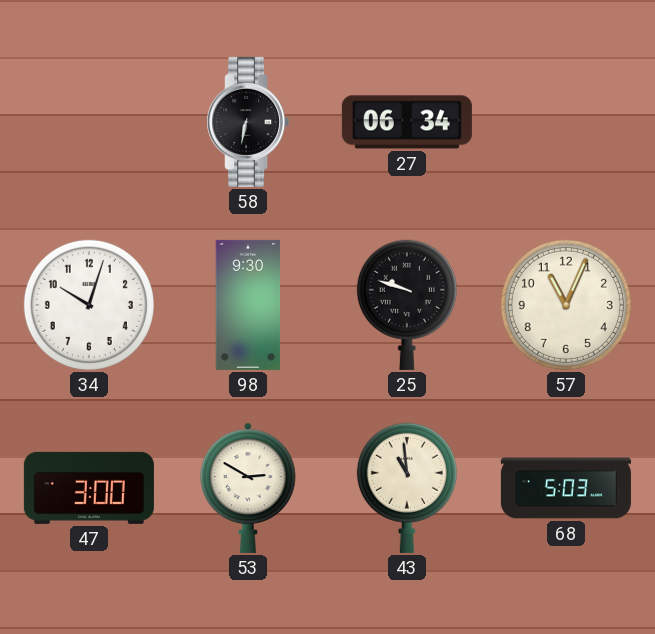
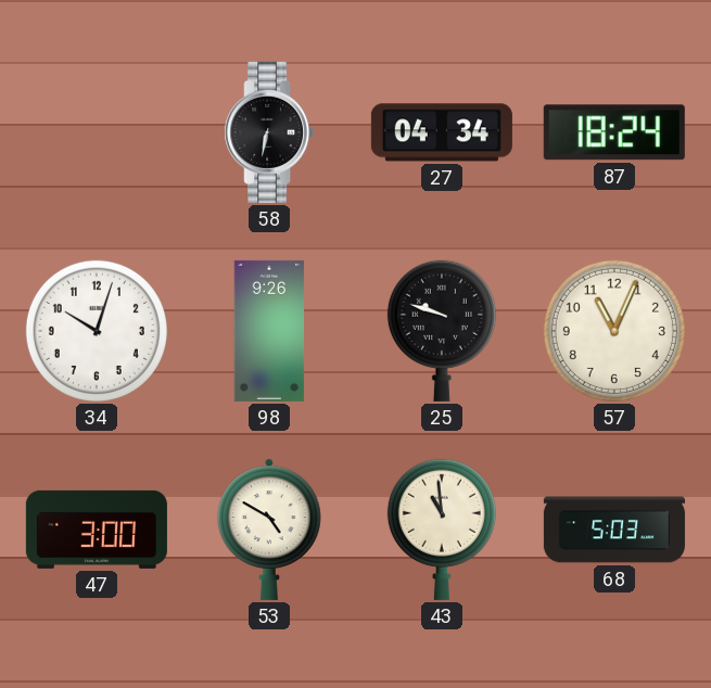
27: 06:34 -> 04:34
87: none -> 18:24
98: 9:30 -> 9:26
53: 2:50 -> 4:50
